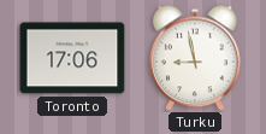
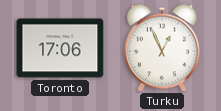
Turku: 8:58 -> 12:56
